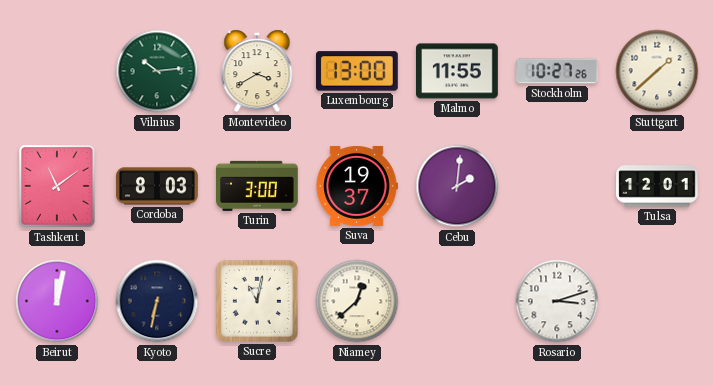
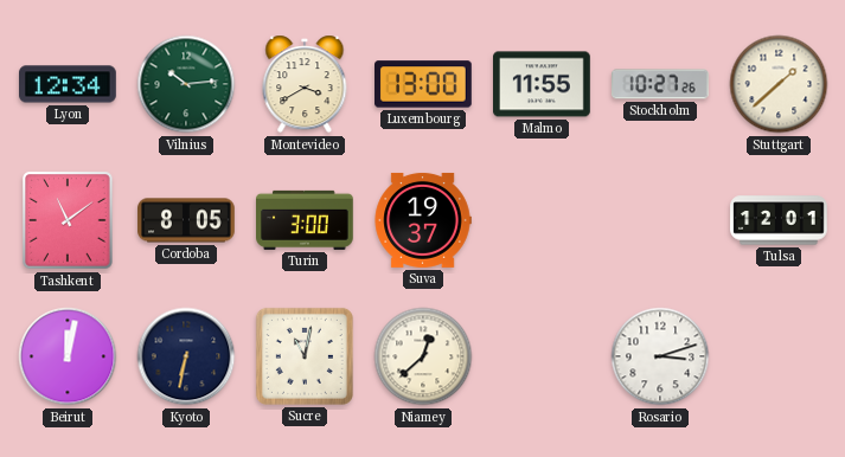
Lyon: none -> 12:34
Cordoba: 8:03 -> 8:05
Cebu: 2:01 -> none
